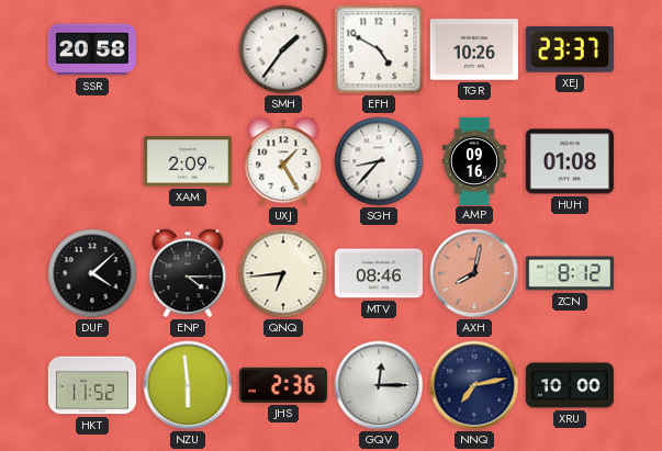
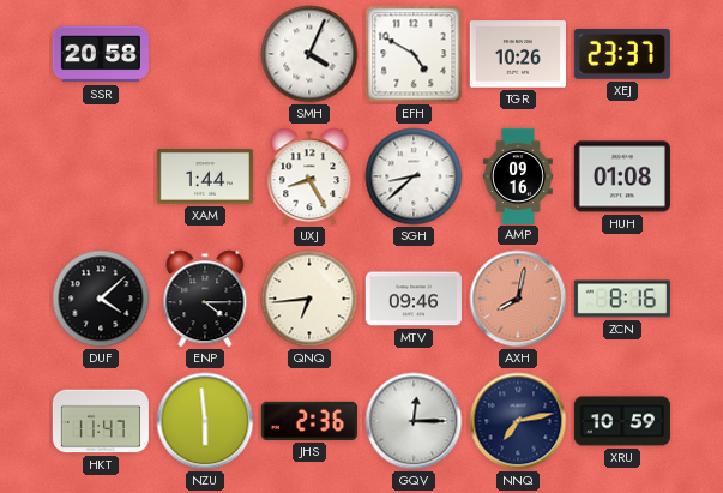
SMH: 1:36 -> 4:04
XAM: 2:09 -> 1:44
UXJ: 1:25 -> 8:25
SGH: 8:37 -> 8:38
MTV: 08:46 -> 09:46
ZCN: 8:12 -> 8:16
HKT: 11:52 -> 11:47
XRU: 10:00 -> 10:59
